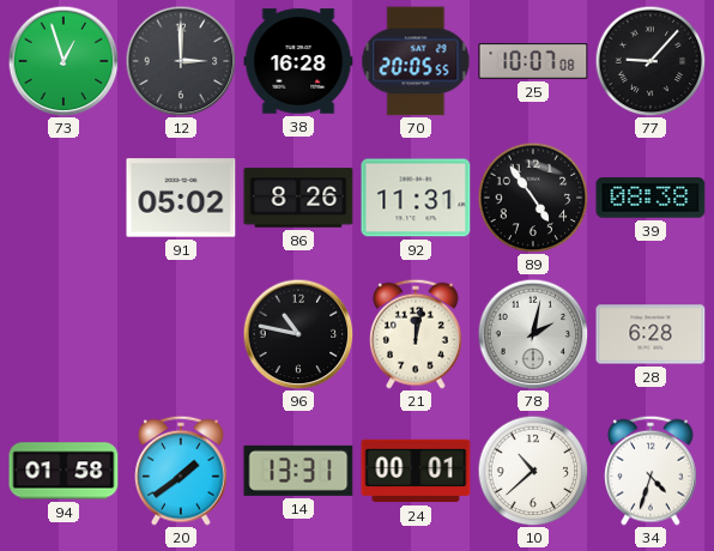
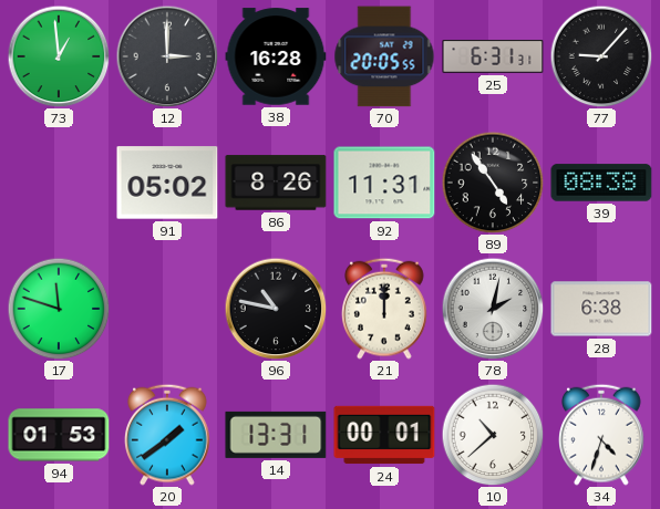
73: 12:57 -> 12:59
25: 10:07 -> 6:31
17: none -> 11:48
21: 12:02 -> 12:00
28: 6:28 -> 6:38
94: 01:58 -> 01:53
